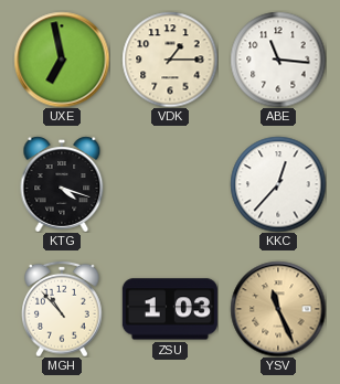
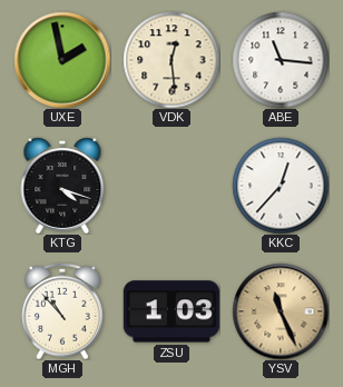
UXE: 6:58 -> 1:58
VDK: 1:15 -> 12:29
